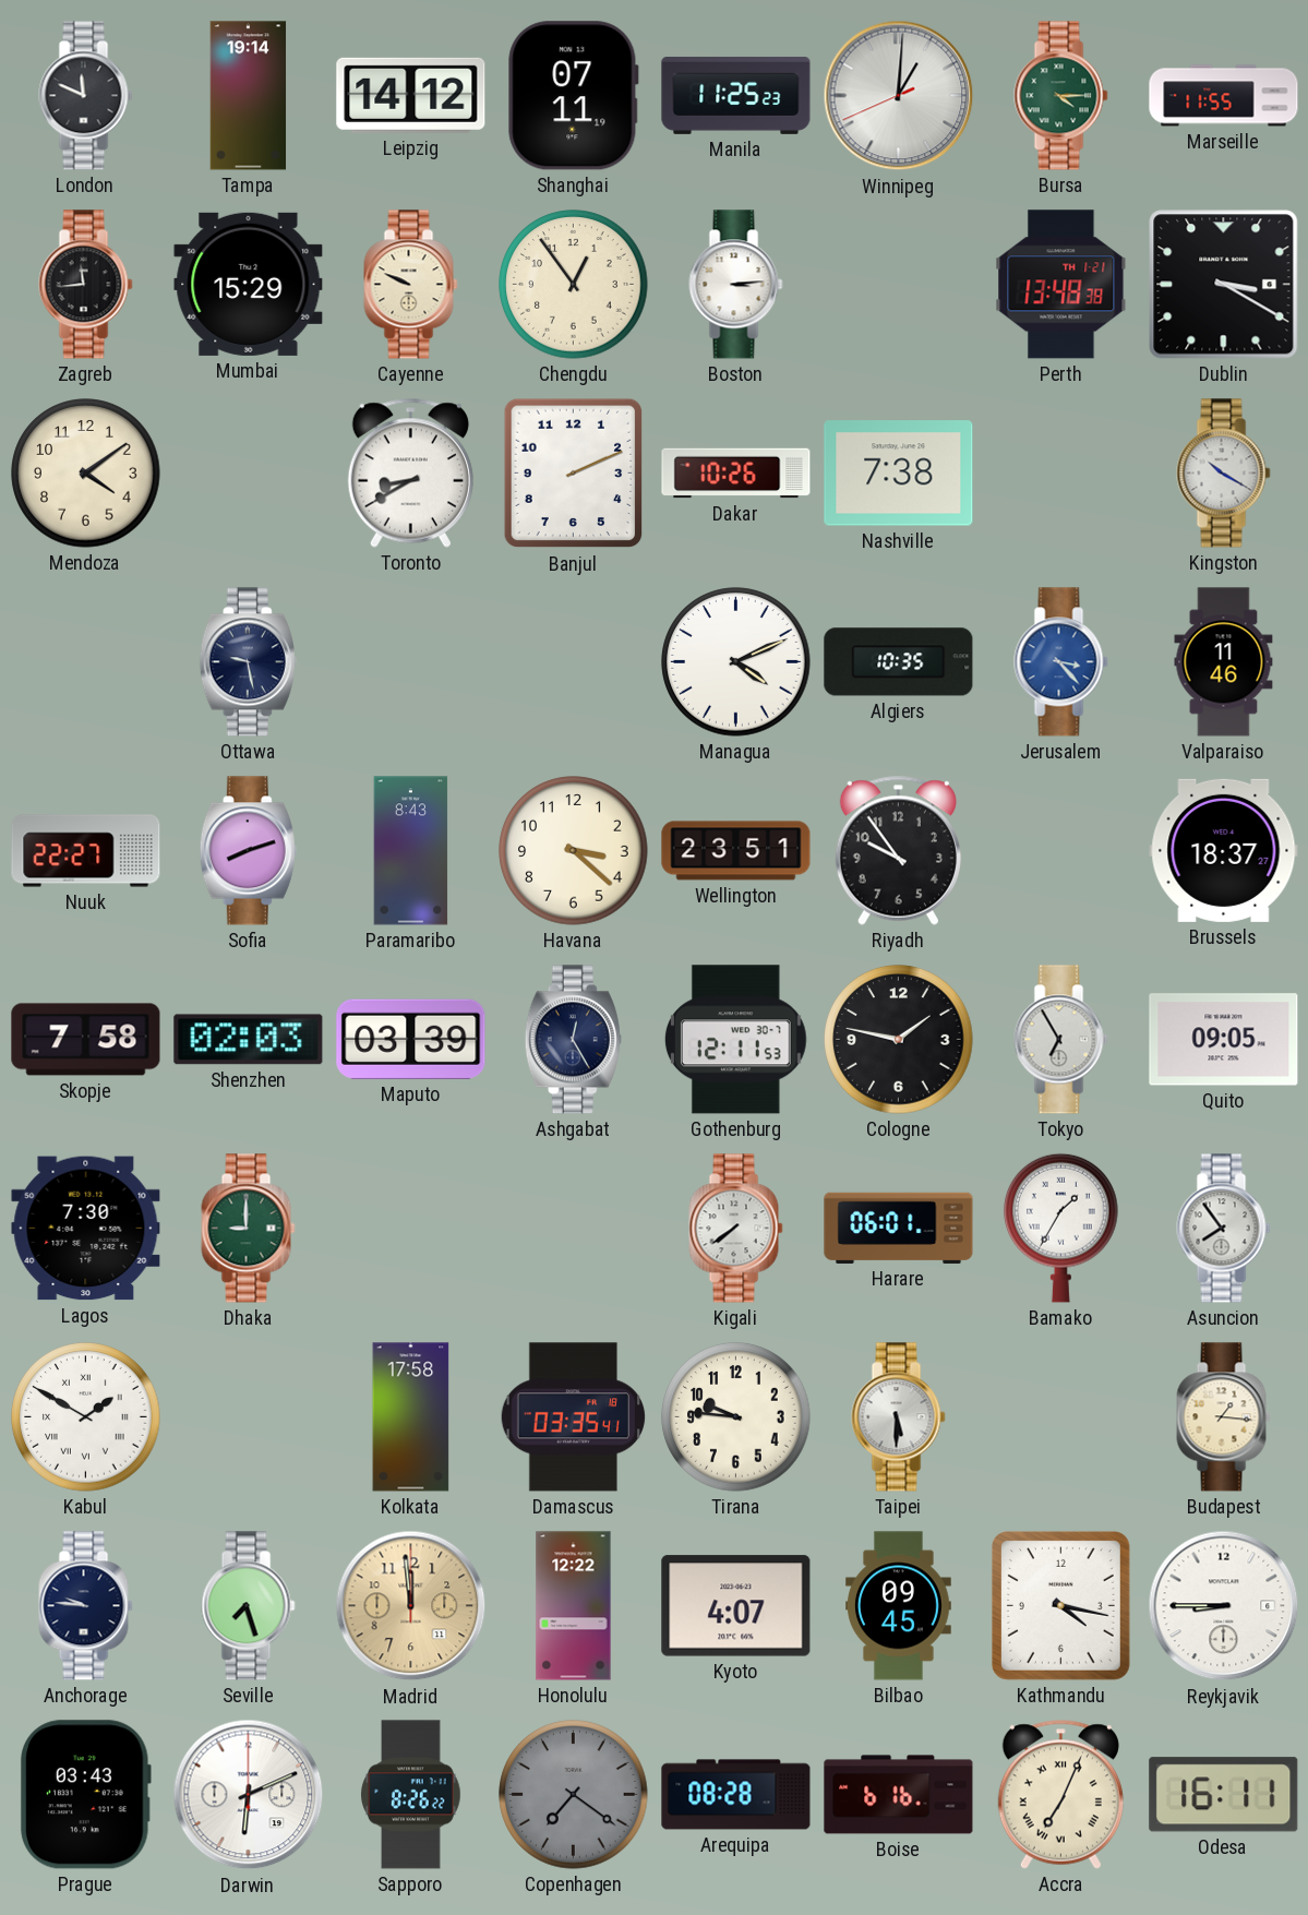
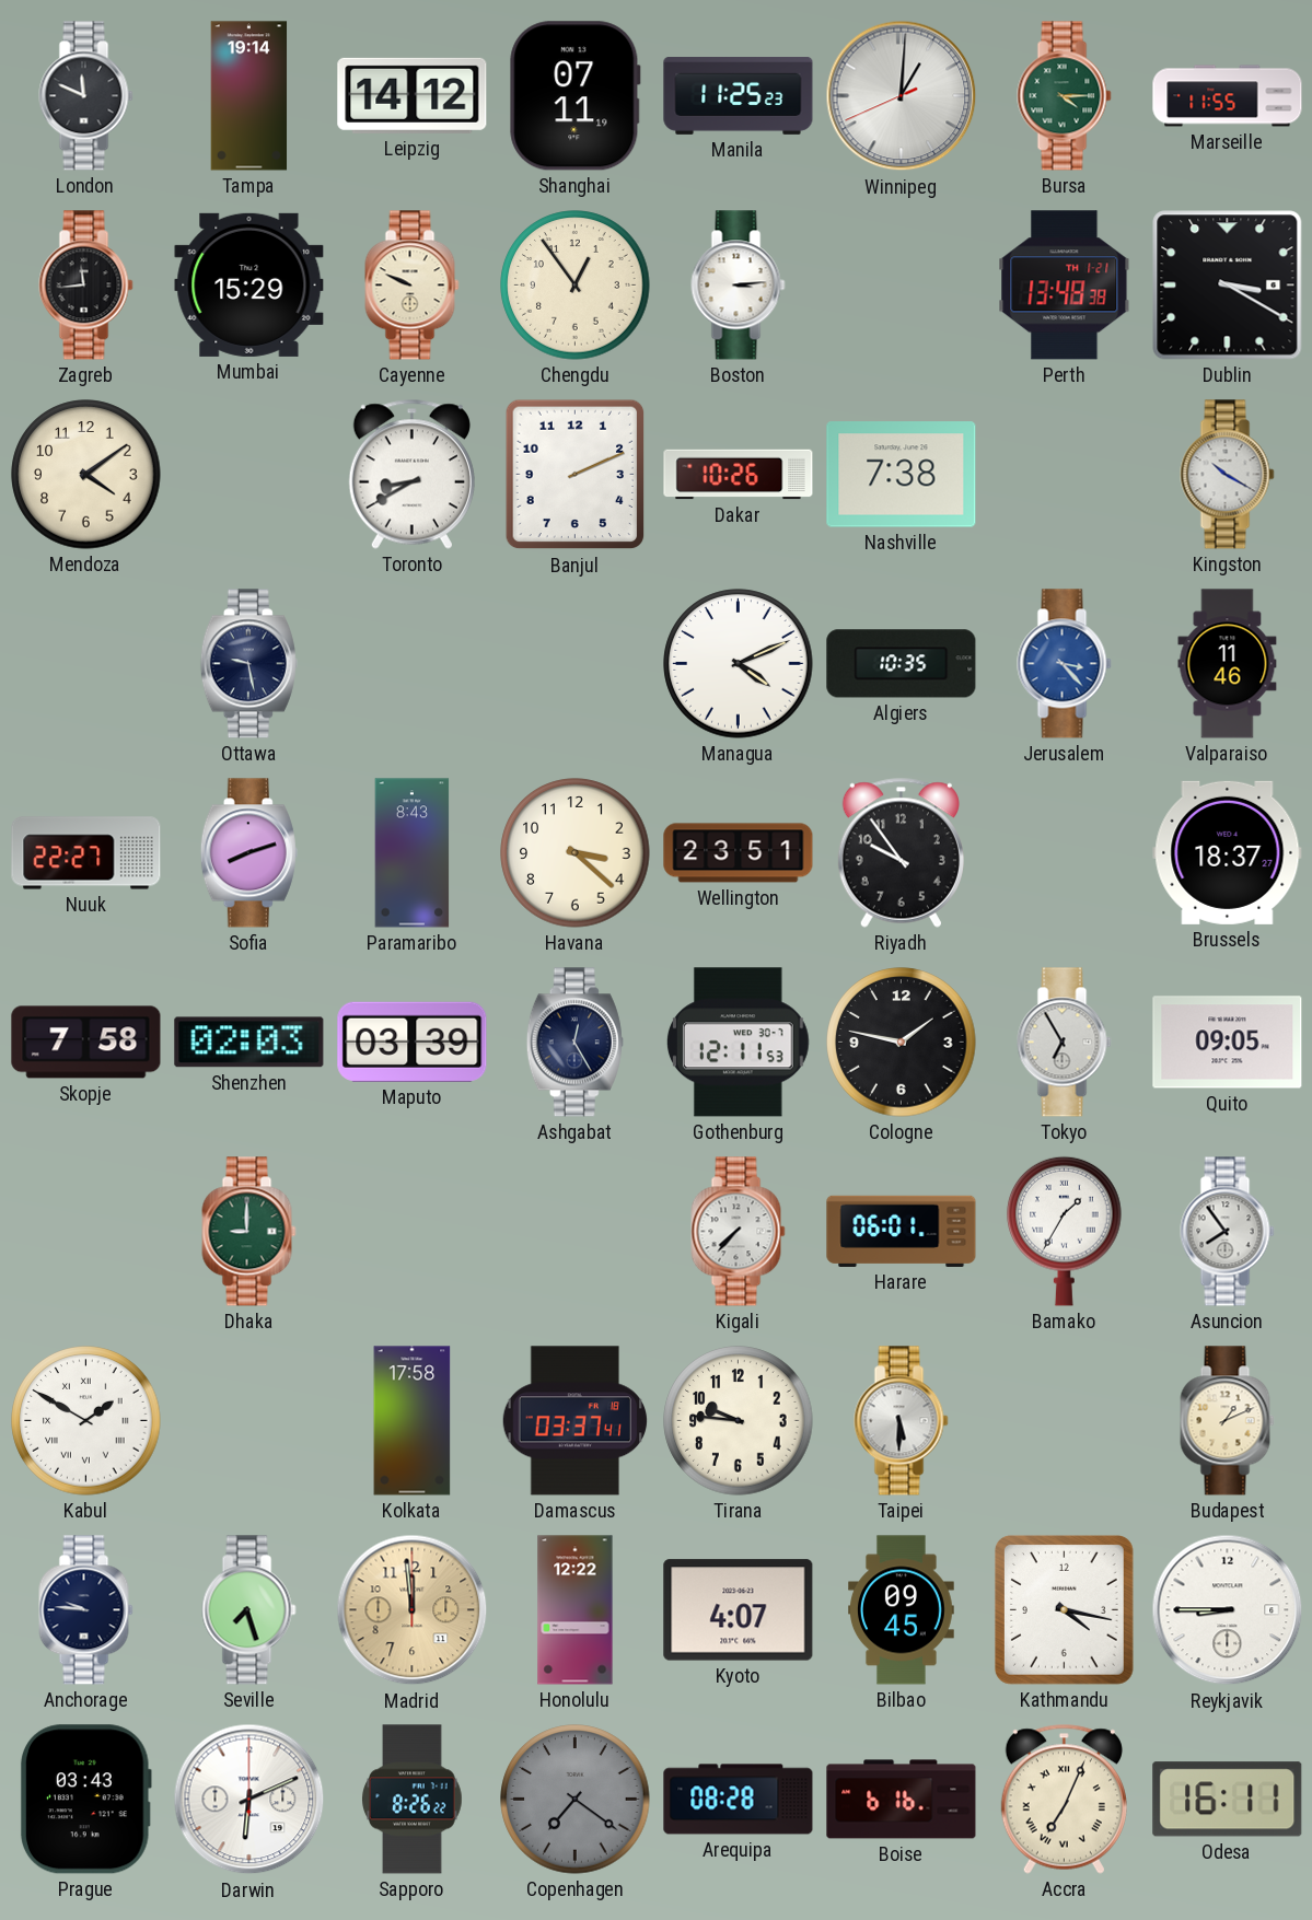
Lagos: 7:30 -> none
Kigali: 7:39 -> 7:37
Damascus: 03:35 -> 03:37
Budapest: 1:16 -> 1:11
